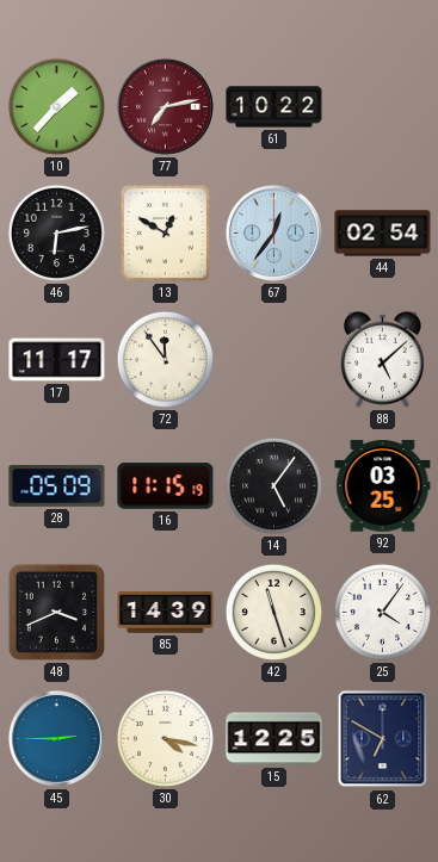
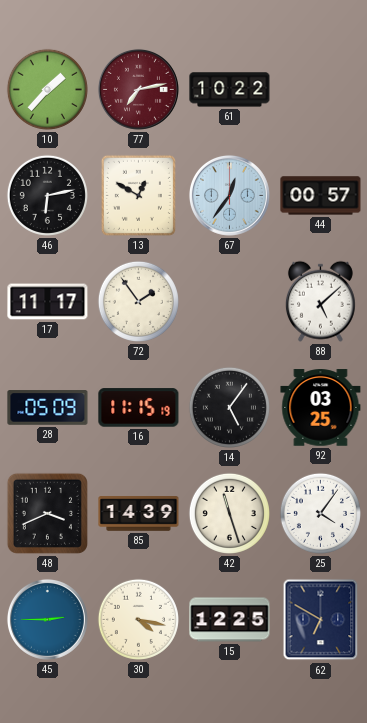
44: 02:54 -> 00:57
72: 11:54 -> 1:54
